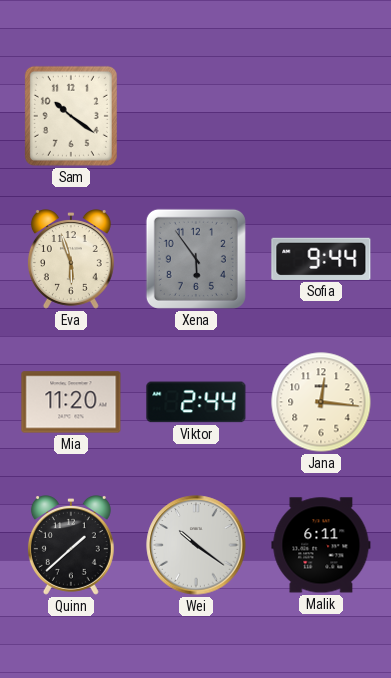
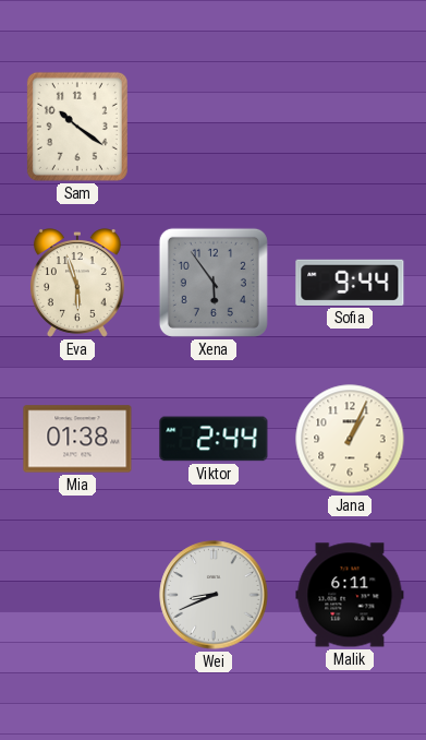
Mia: 11:20 -> 01:38
Jana: 12:16 -> 1:04
Quinn: 1:38 -> none
Wei: 10:21 -> 8:41
